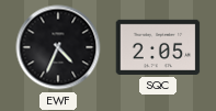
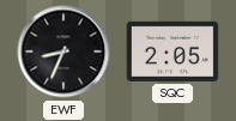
EWF: 4:34 -> 8:34
